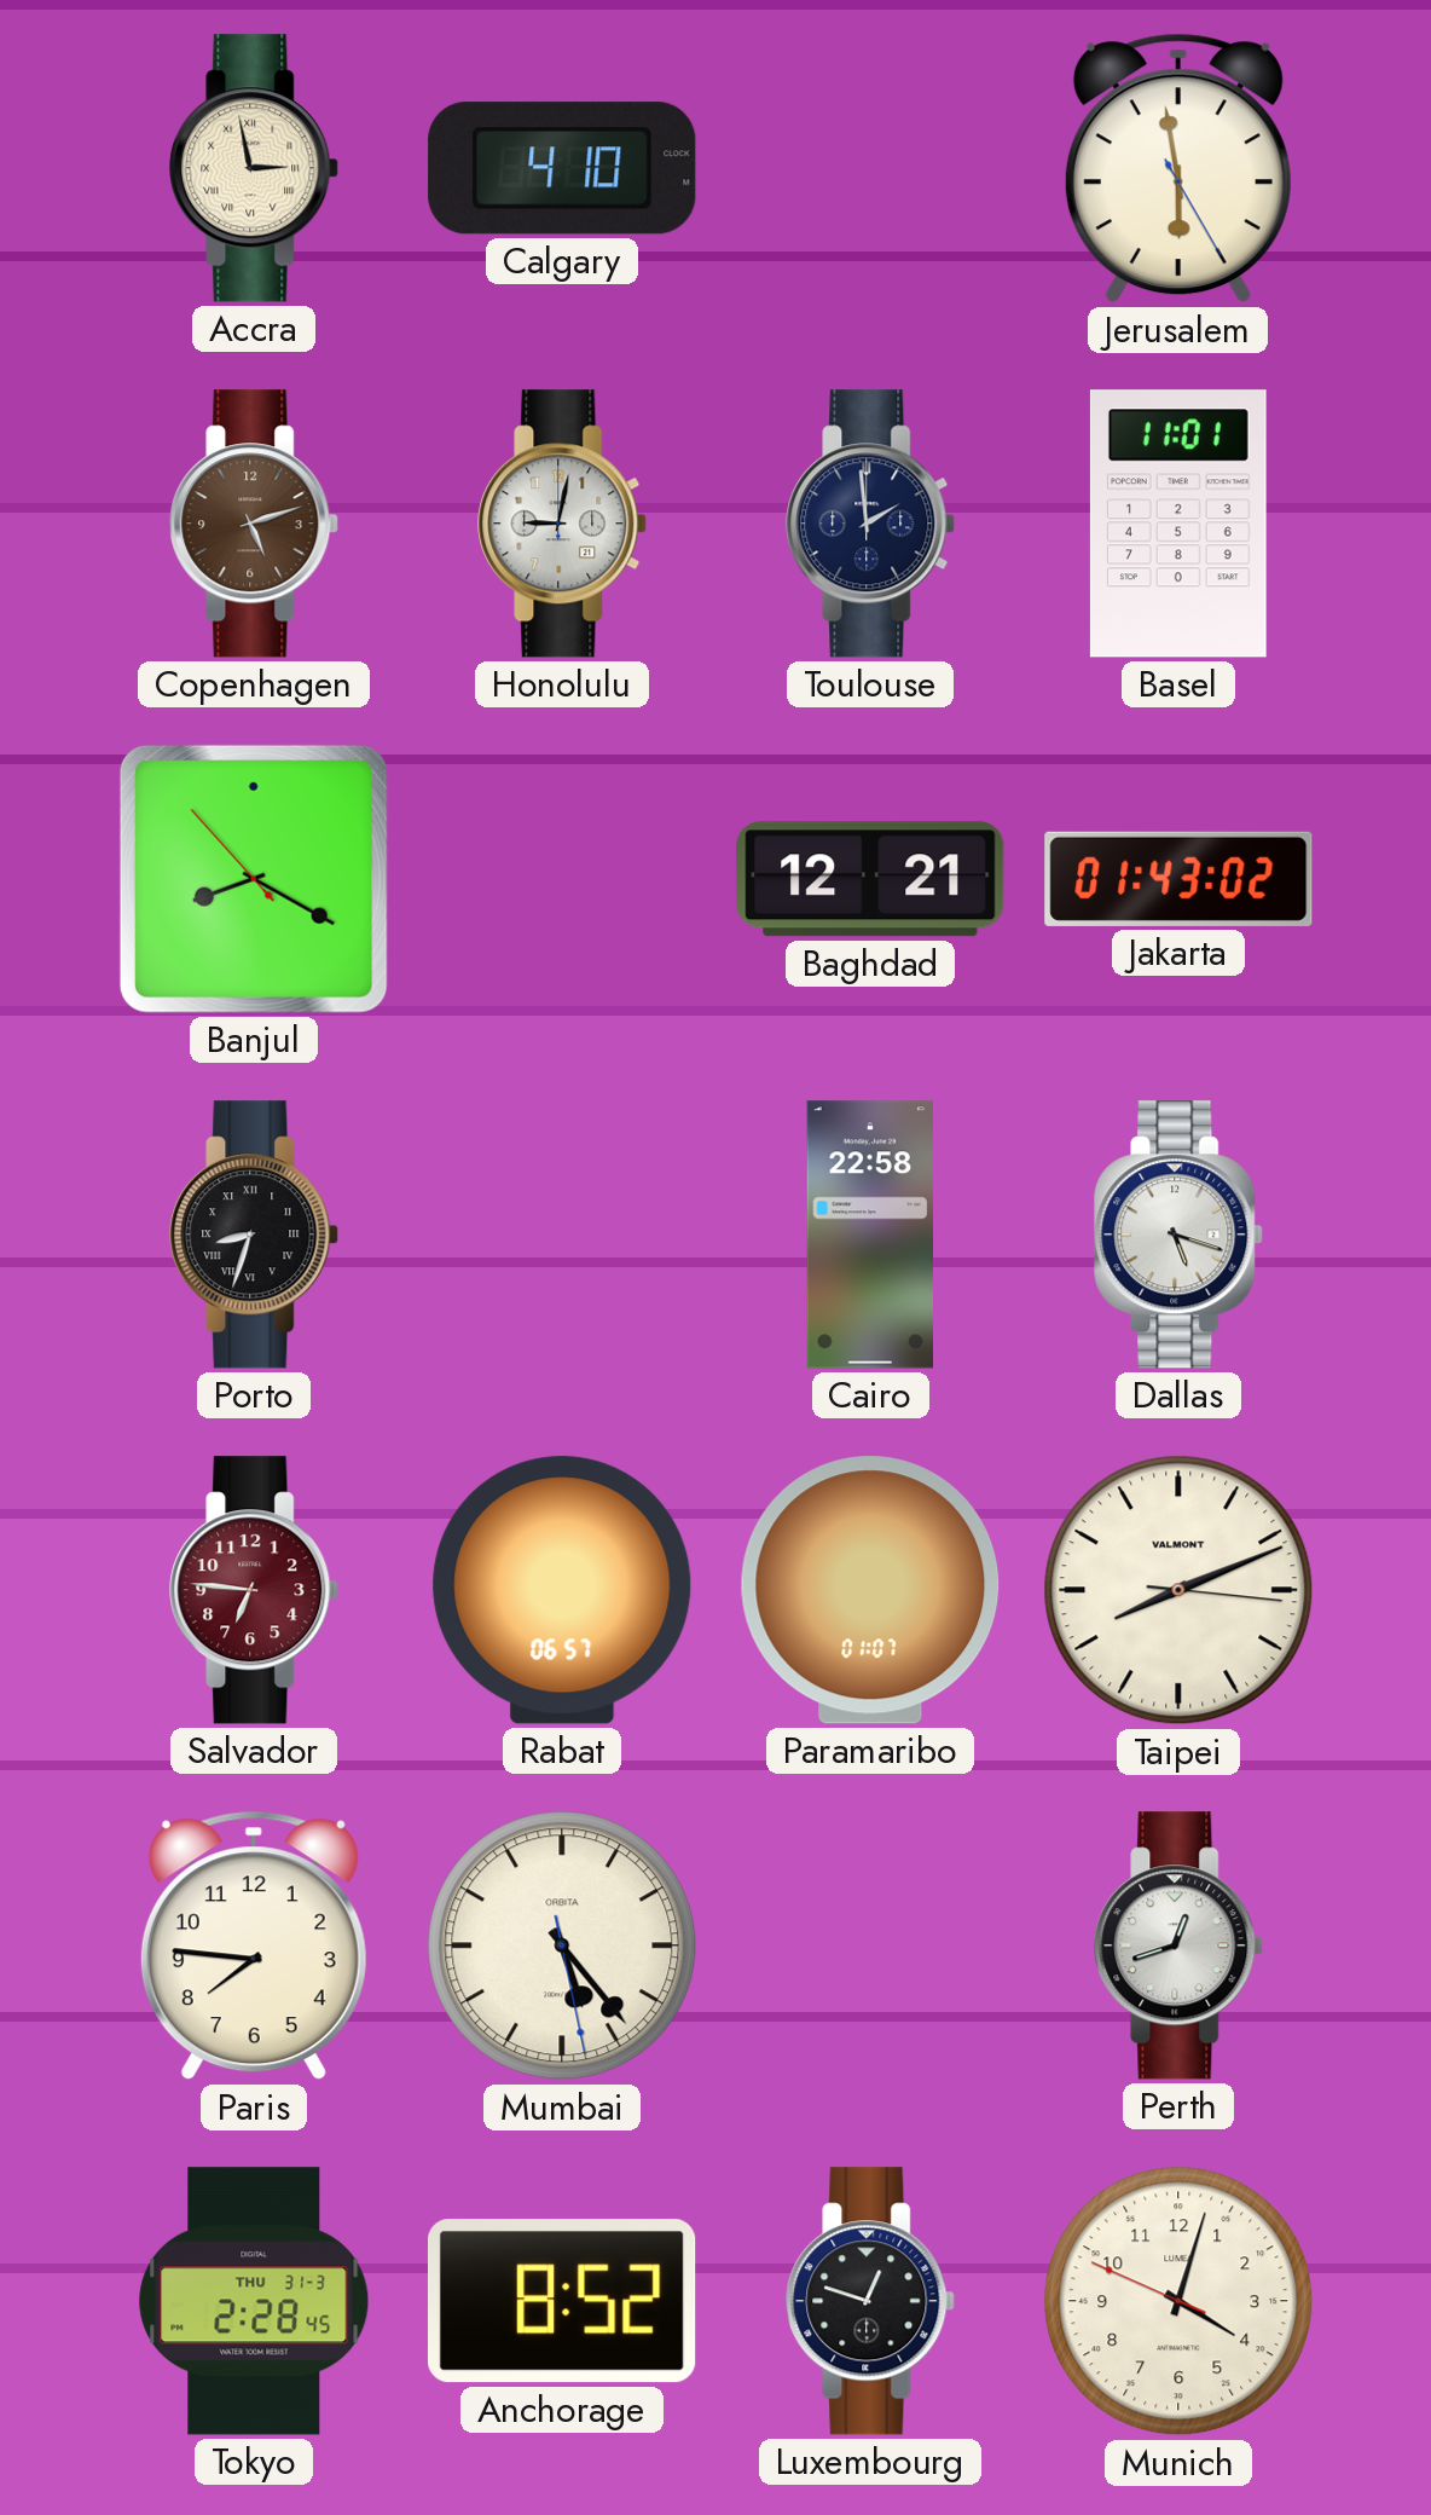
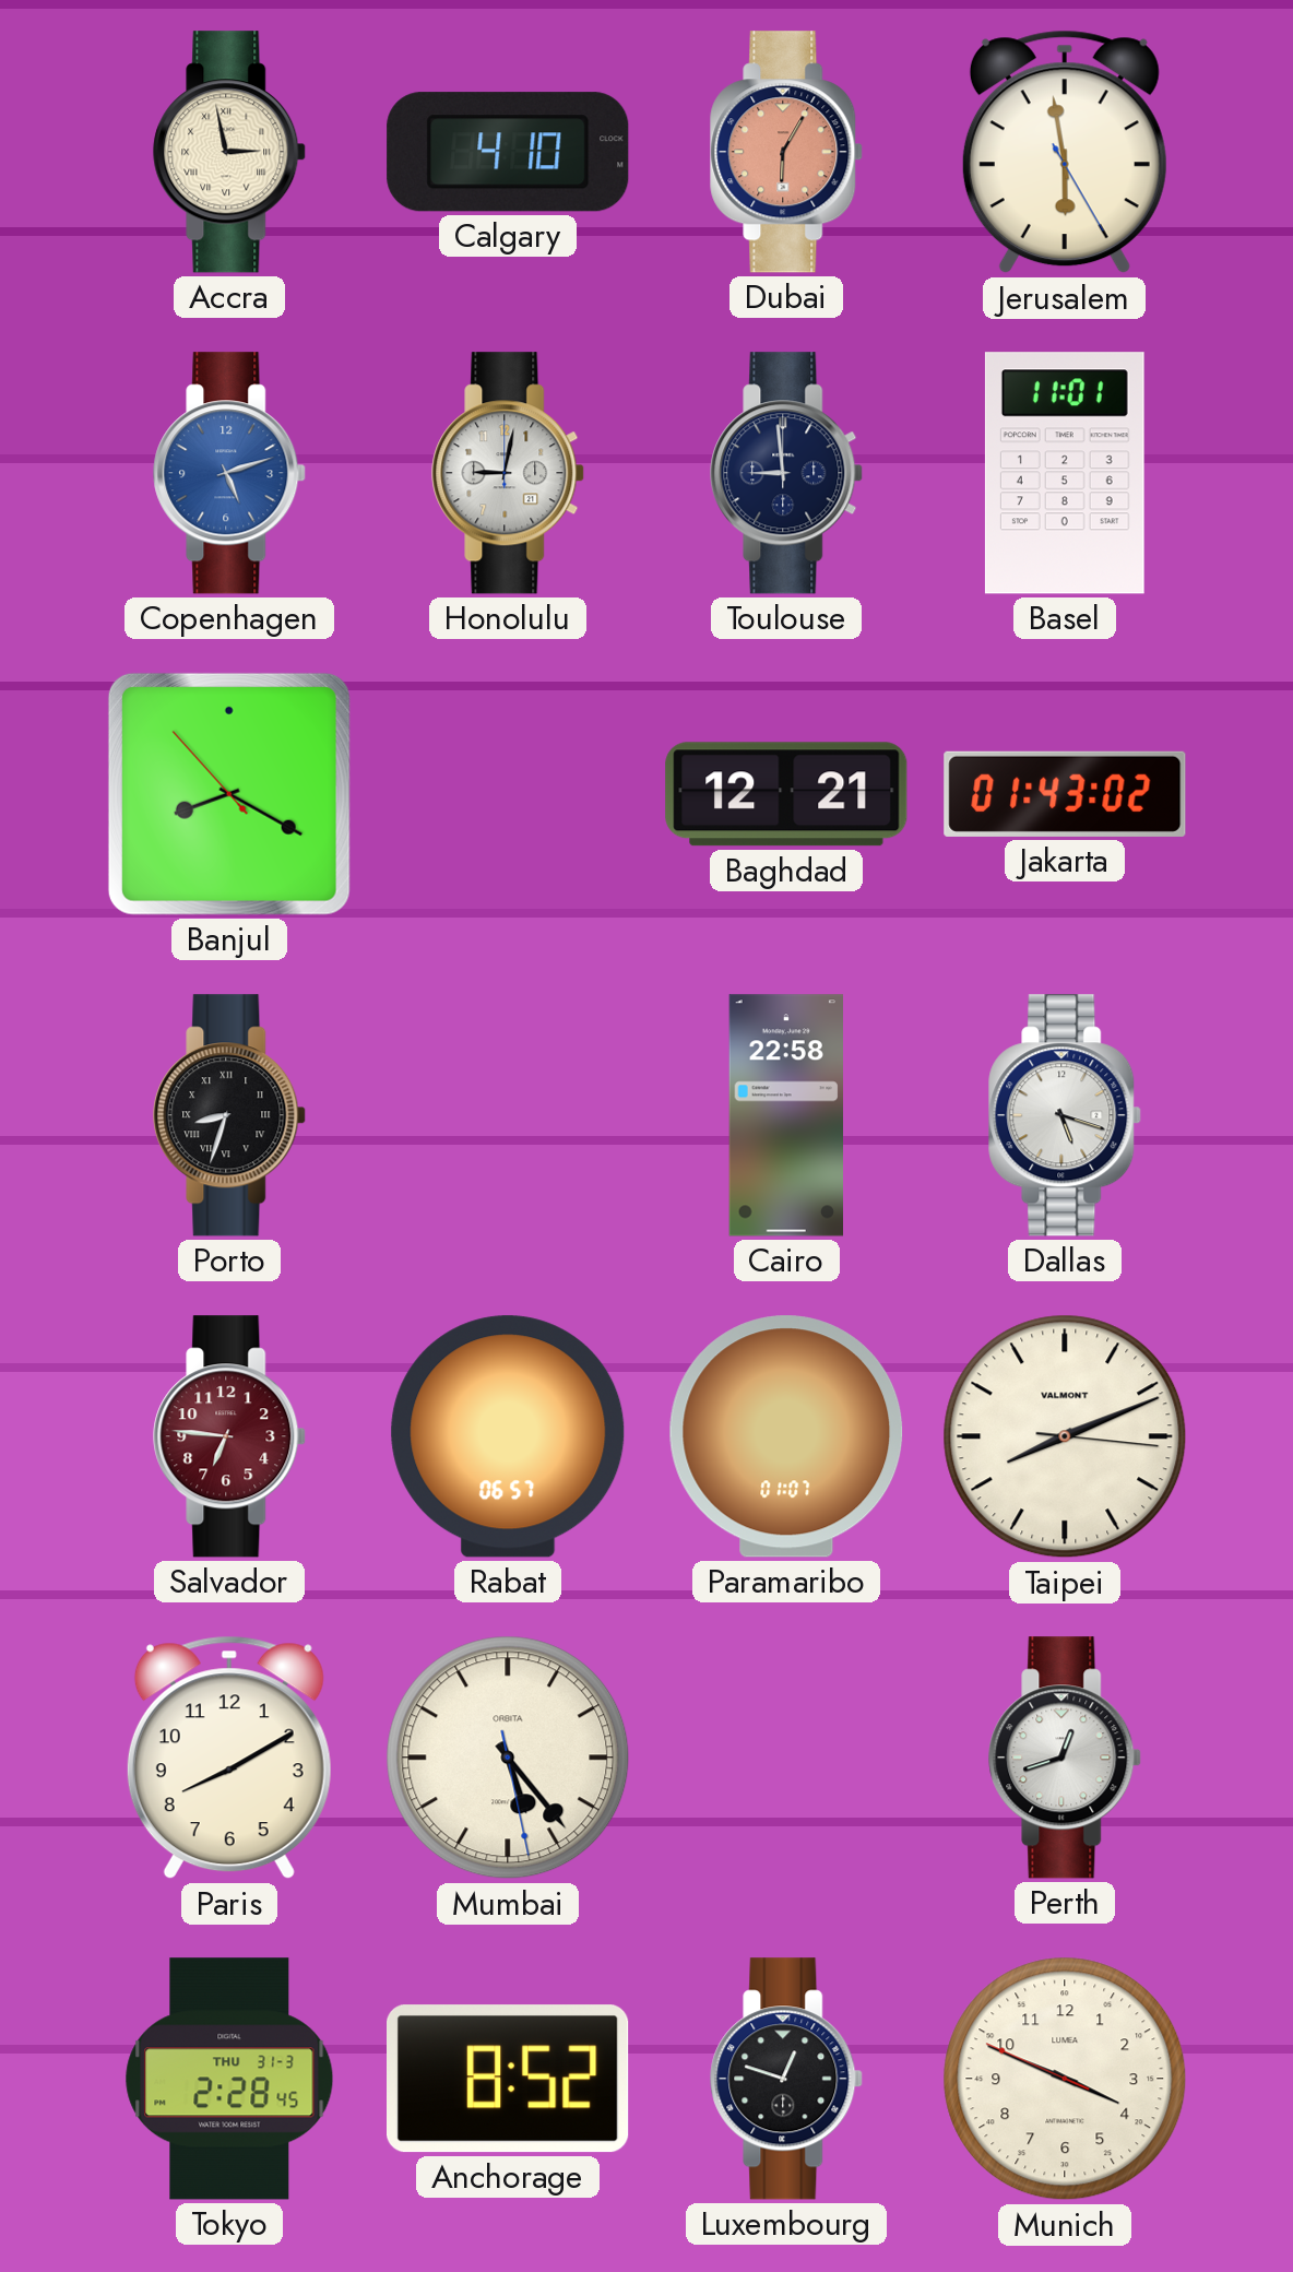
Dubai: none -> 6:05
Copenhagen dial: brown -> blue
Toulouse: 1:59 -> 8:59
Paris: 7:46 -> 8:10
Munich: 4:02 -> 3:48
